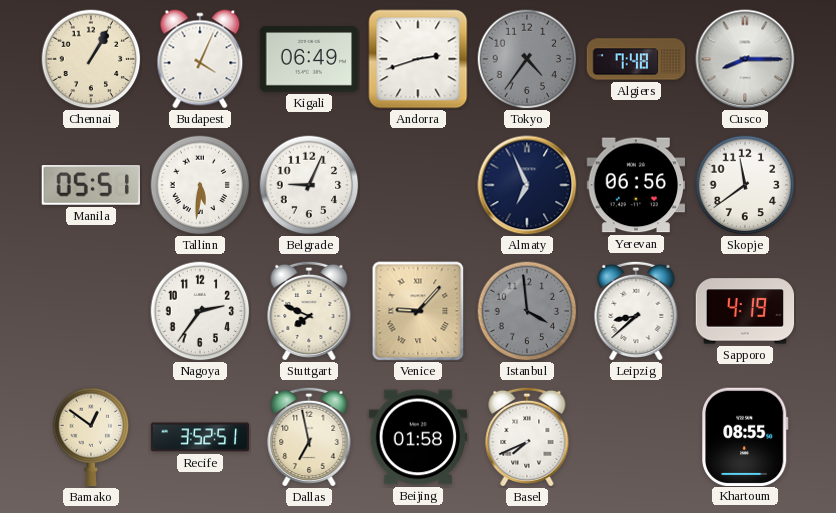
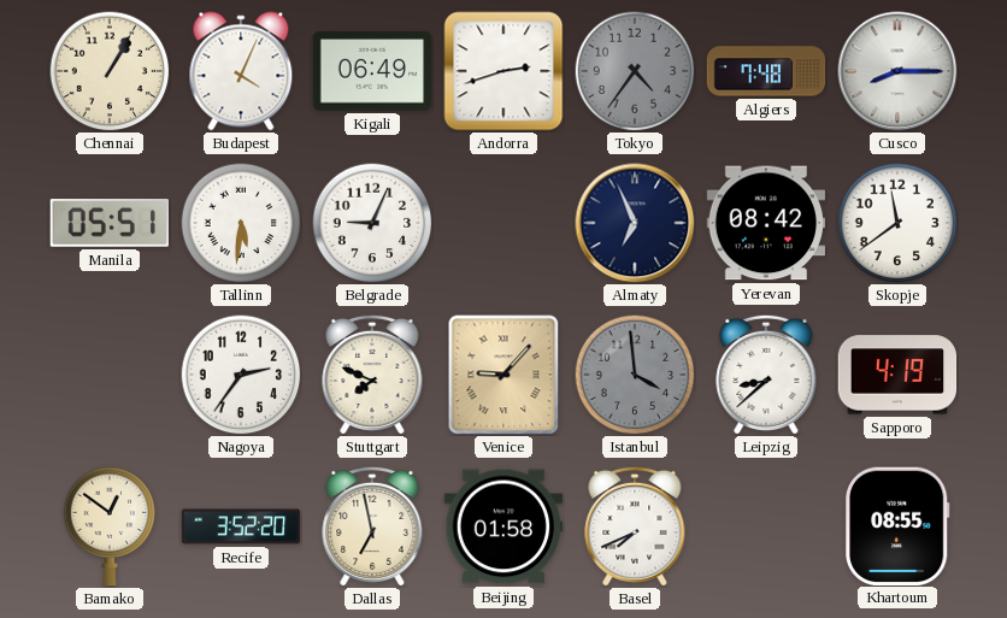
Yerevan: 06:56 -> 08:42
Recife: 3:52:51 -> 3:52:20
